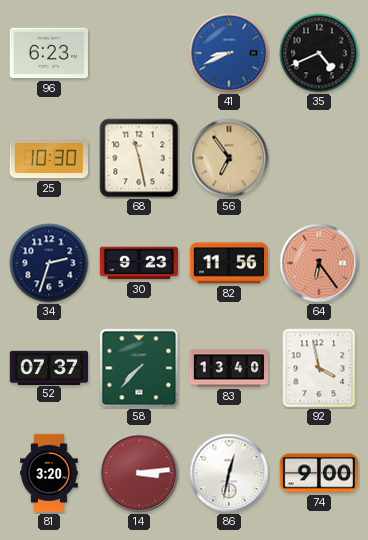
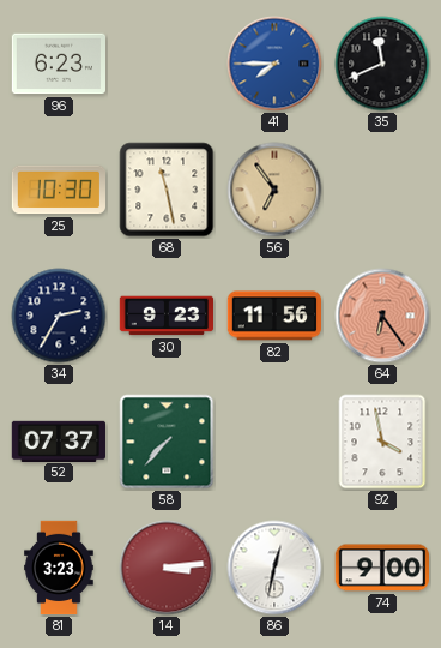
41: 8:41 -> 7:45
35: 4:41 -> 11:41
34: 2:33 -> 2:35
83: 13:40 -> none
81: 3:20 -> 3:23
